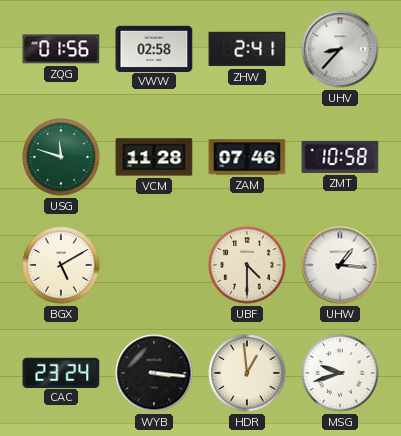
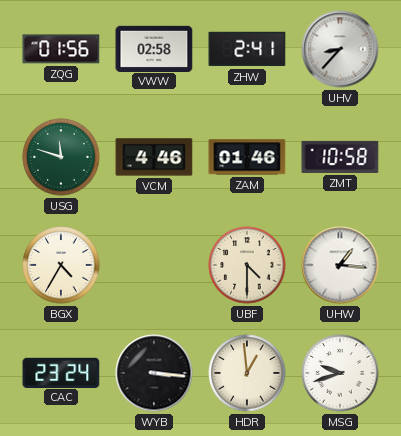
VCM: 11:28 -> 4:46
ZAM: 07:46 -> 01:46
BGX: 5:10 -> 4:35
